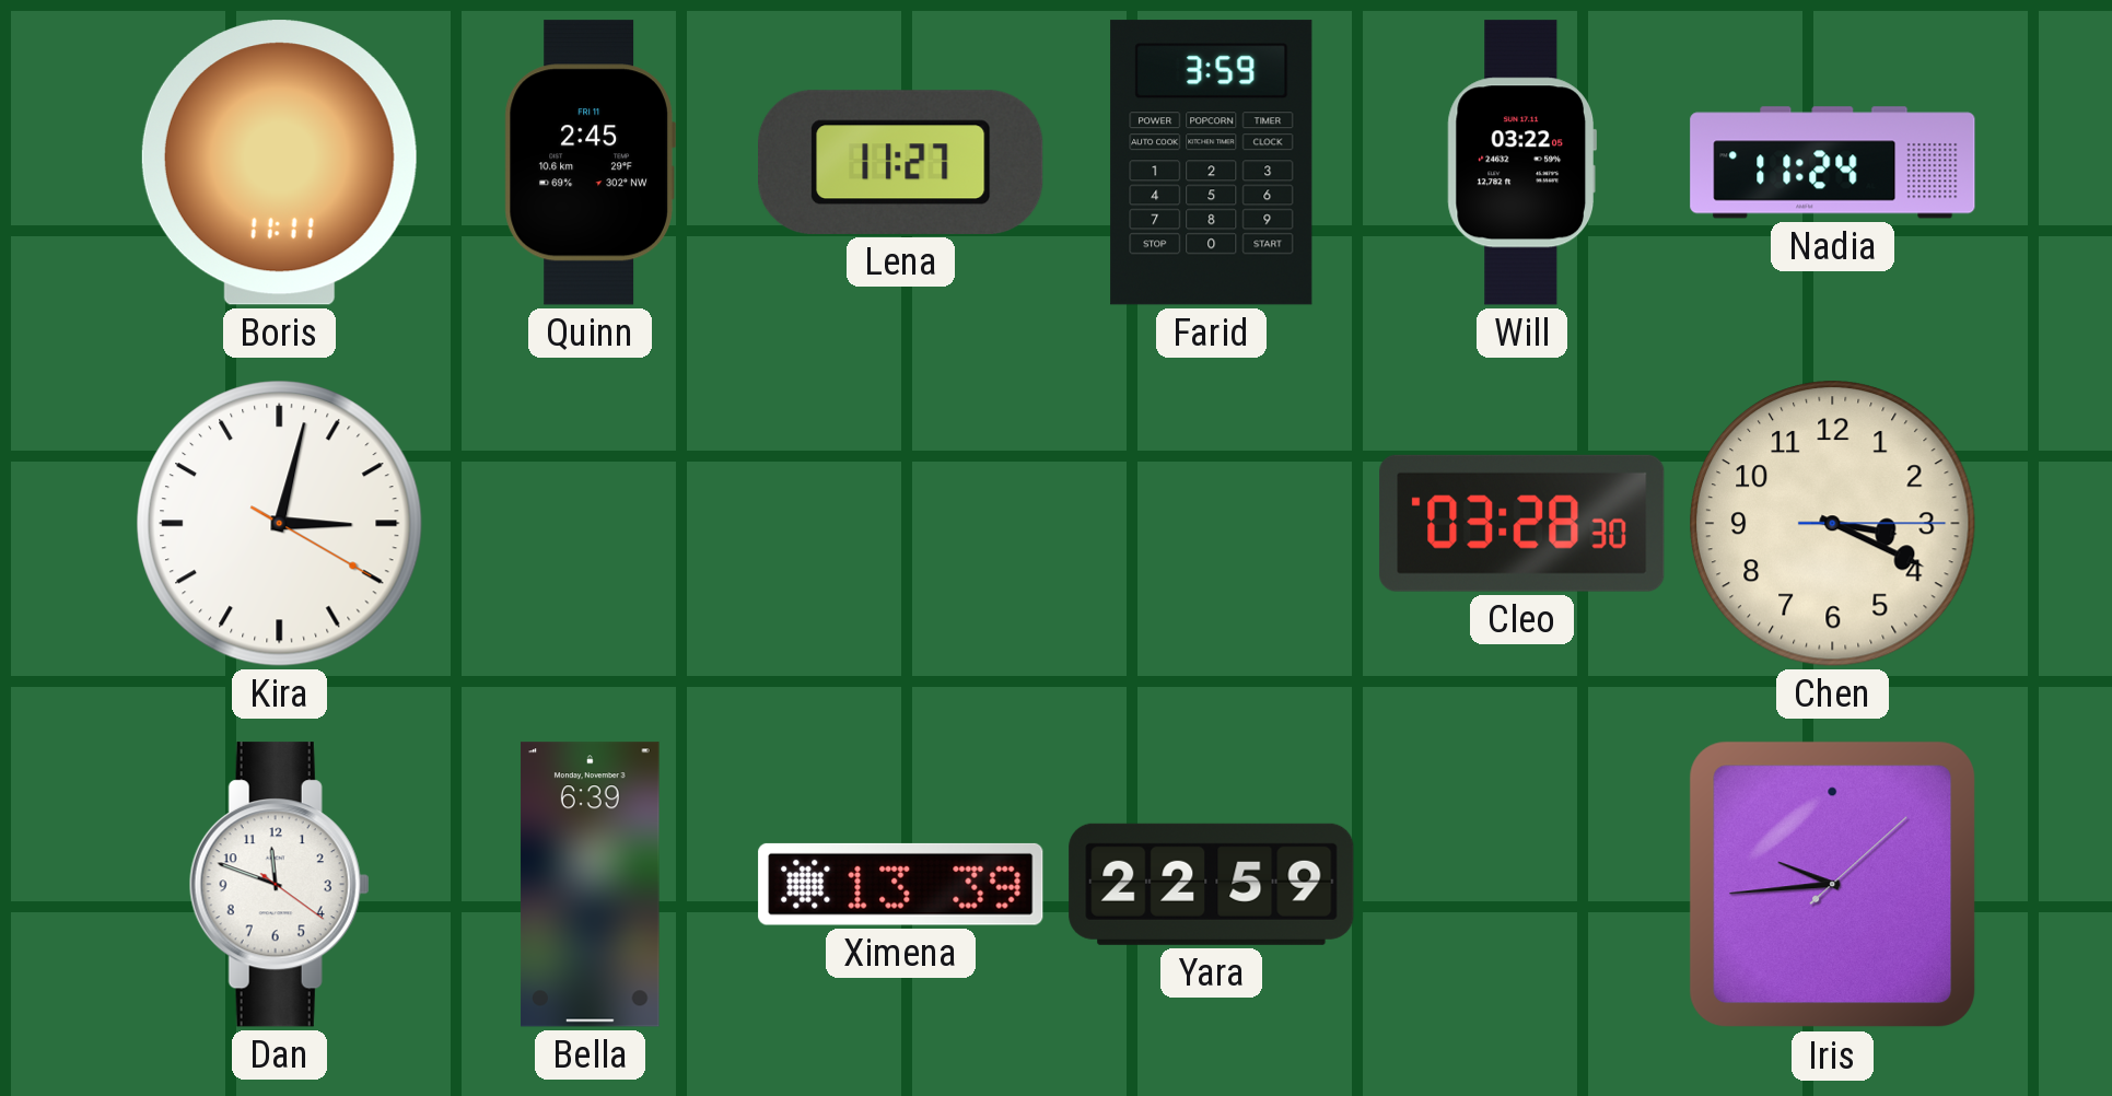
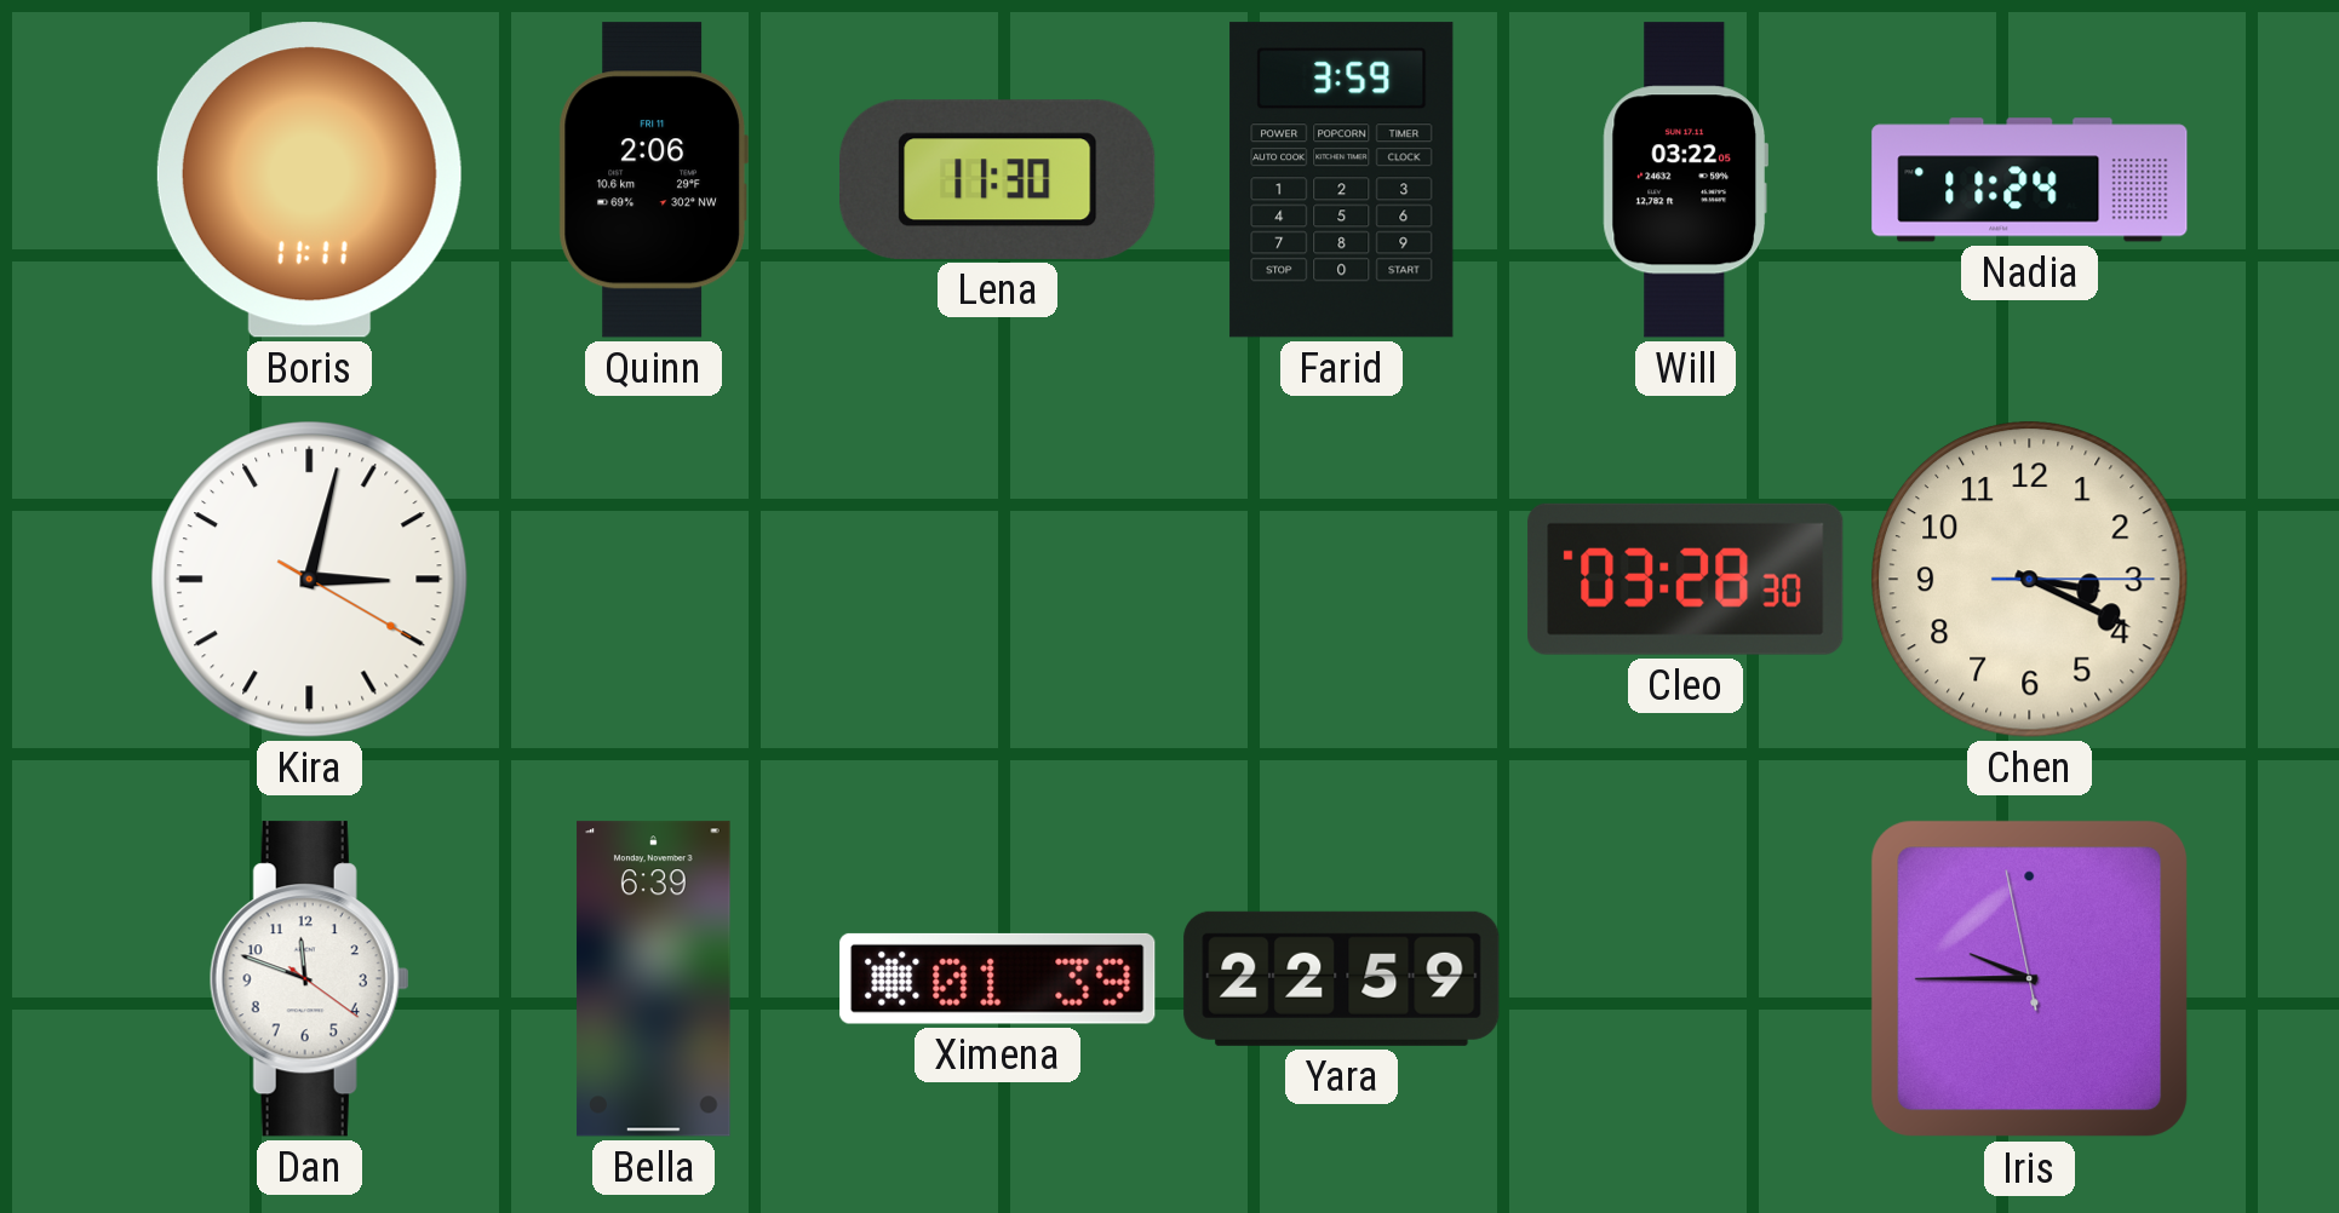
Quinn: 2:45 -> 2:06
Lena: 11:27 -> 11:30
Ximena: 13:39 -> 01:39
Iris: 9:44:08 -> 9:44:58
